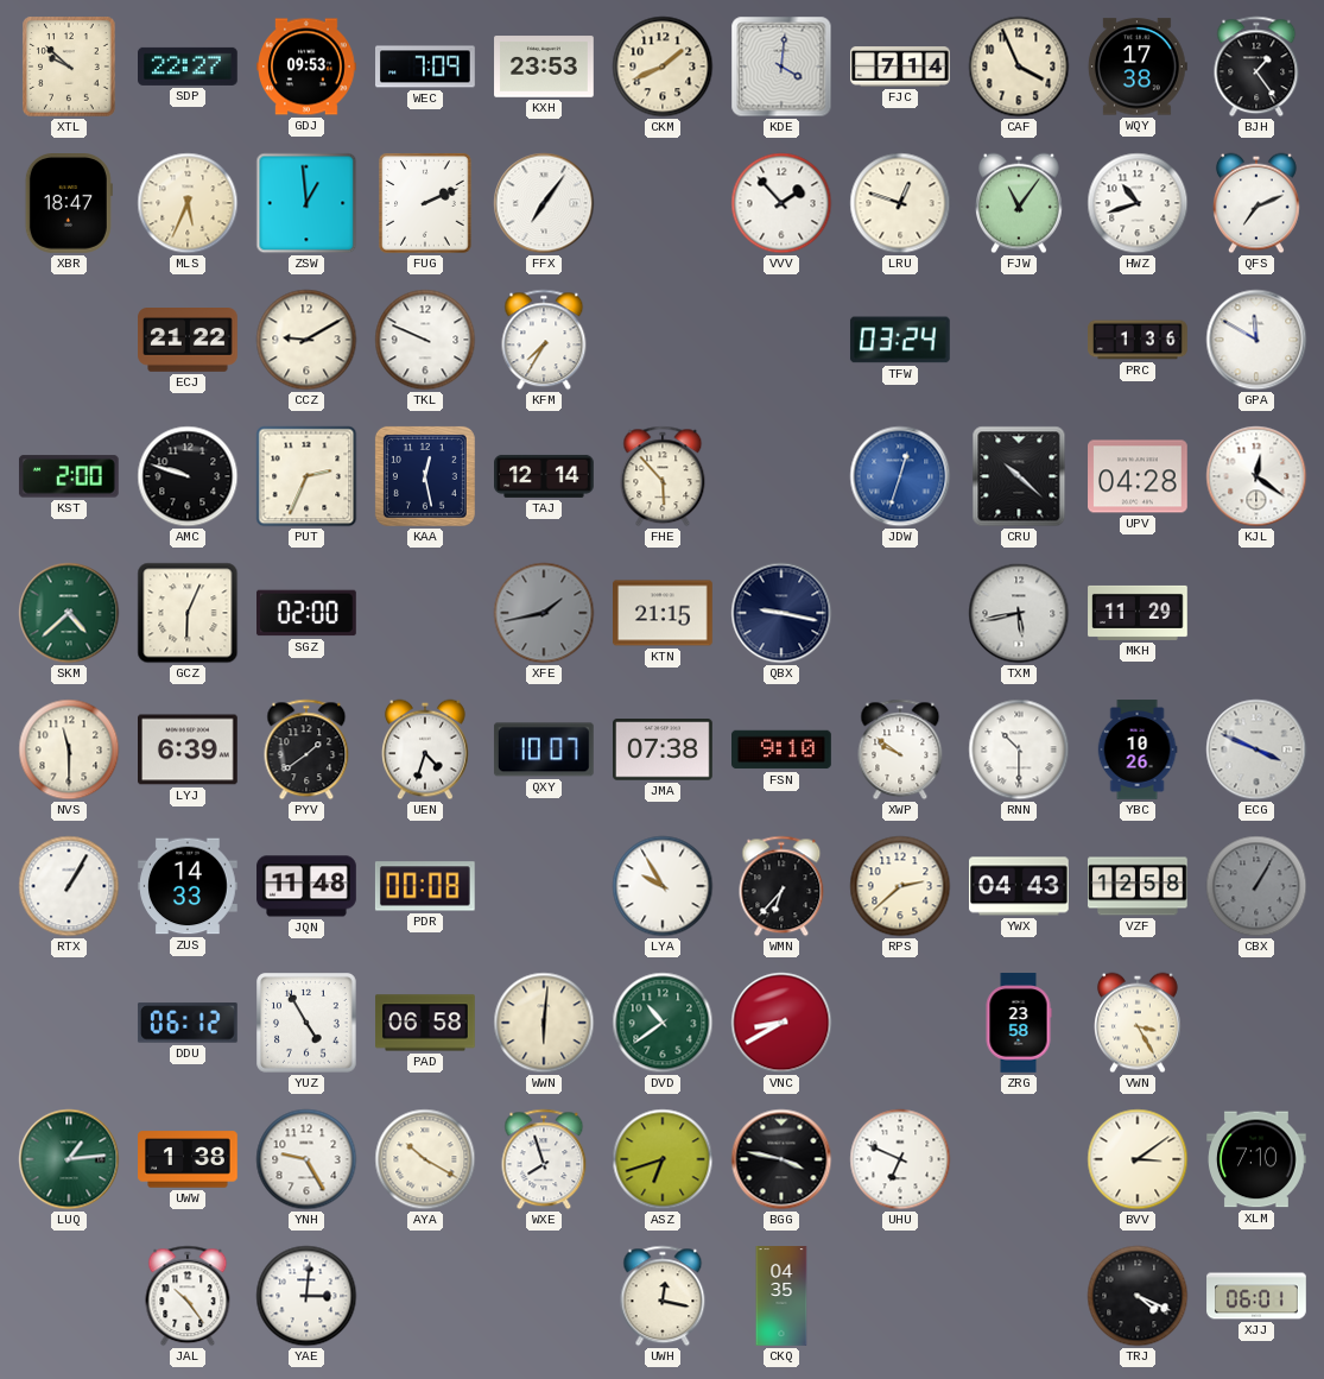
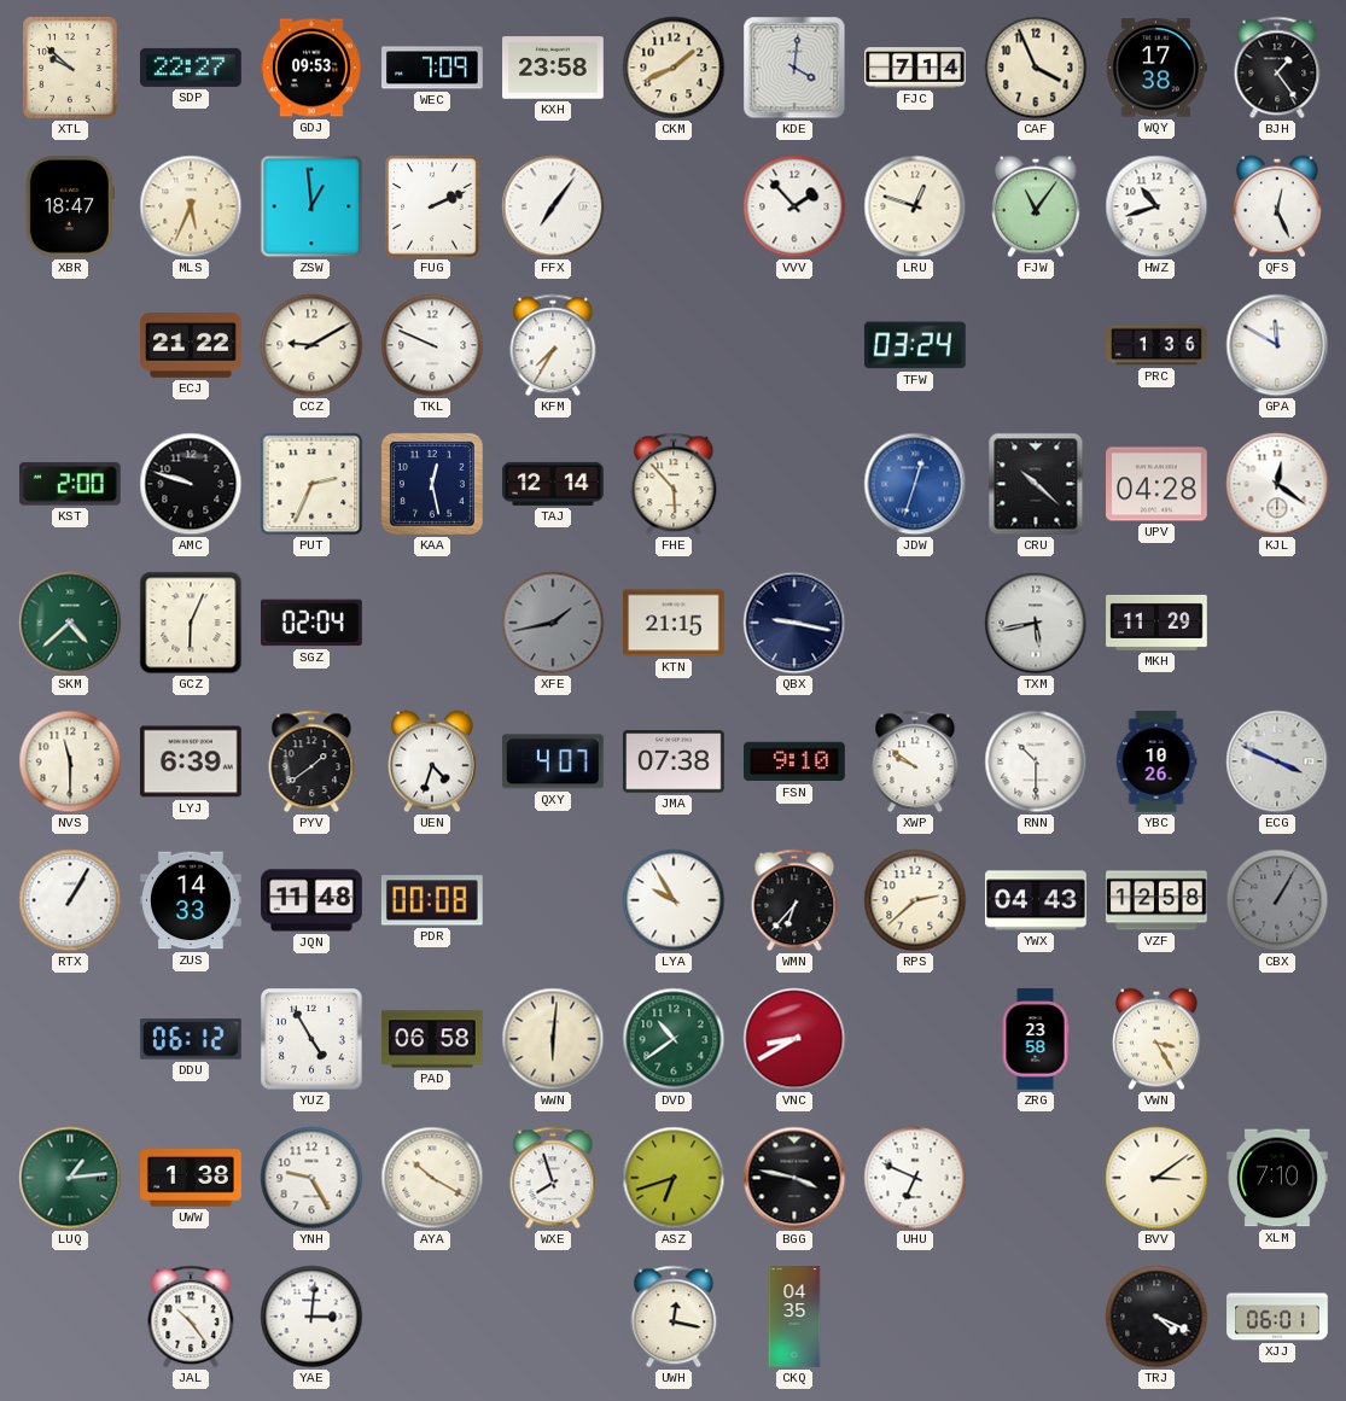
KXH: 23:53 -> 23:58
QFS: 7:11 -> 12:26
SGZ: 02:00 -> 02:04
QXY: 10:07 -> 4:07
